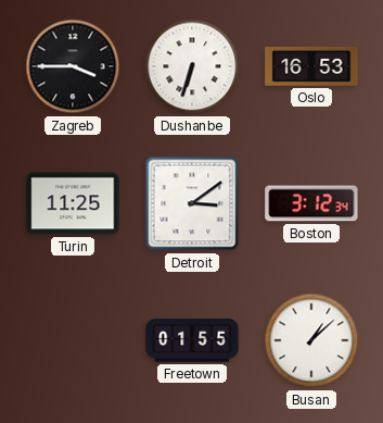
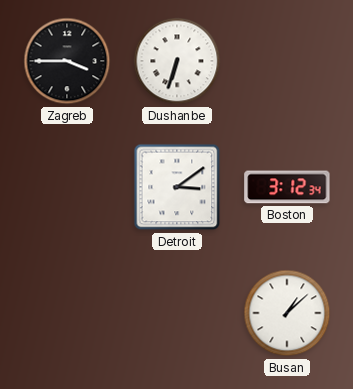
Oslo: 16:53 -> none
Turin: 11:25 -> none
Freetown: 01:55 -> none
